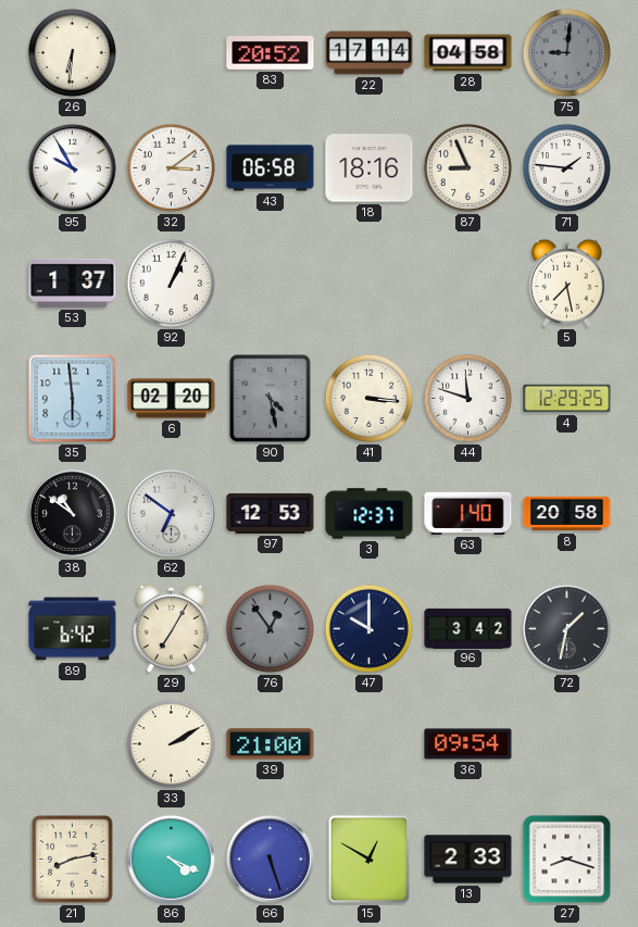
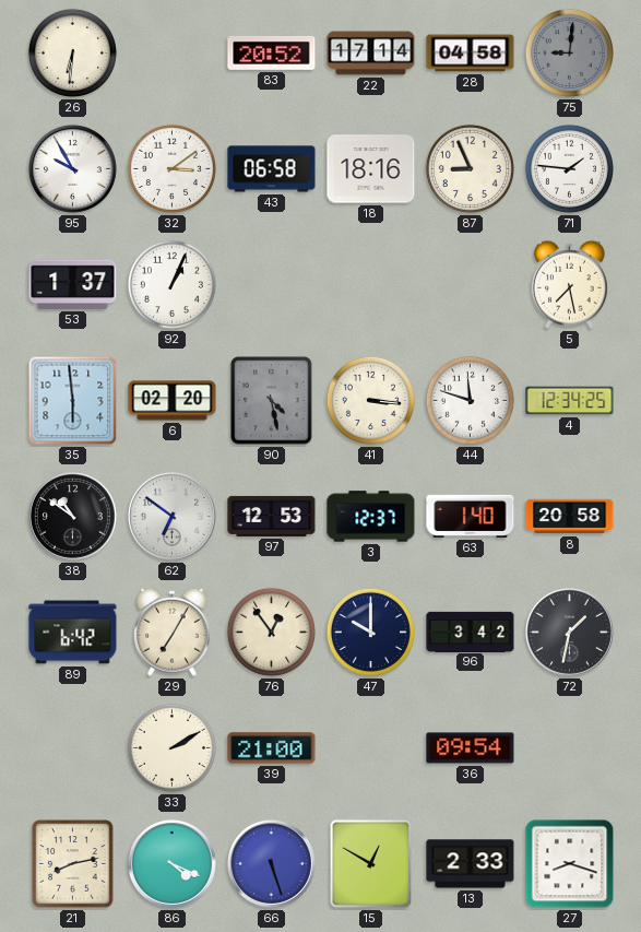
4: 12:29 -> 12:34
76 dial: grey -> cream
